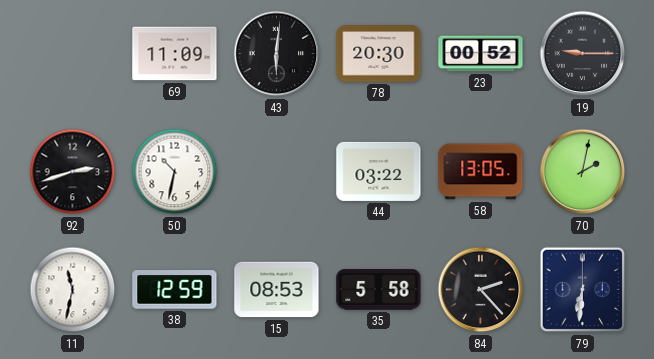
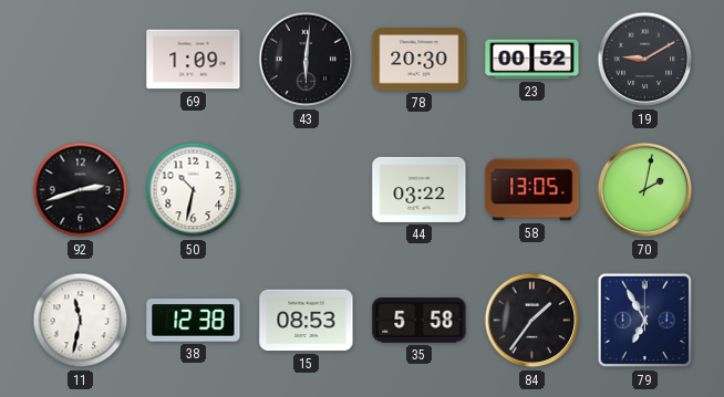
69: 11:09 -> 1:09
19: 9:15 -> 9:10
38: 12:59 -> 12:38
84: 2:23 -> 1:36
79: 6:31 -> 6:55
